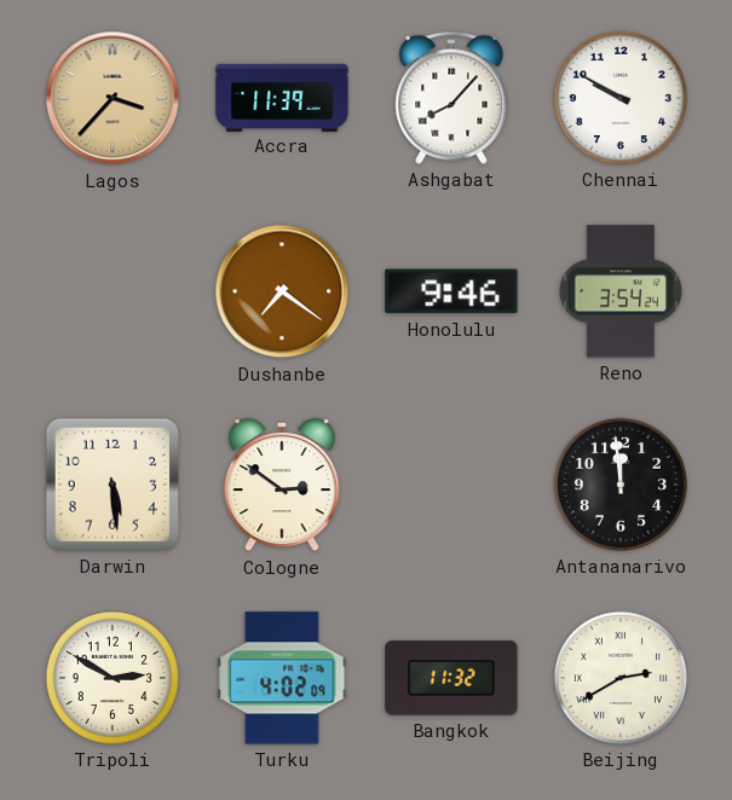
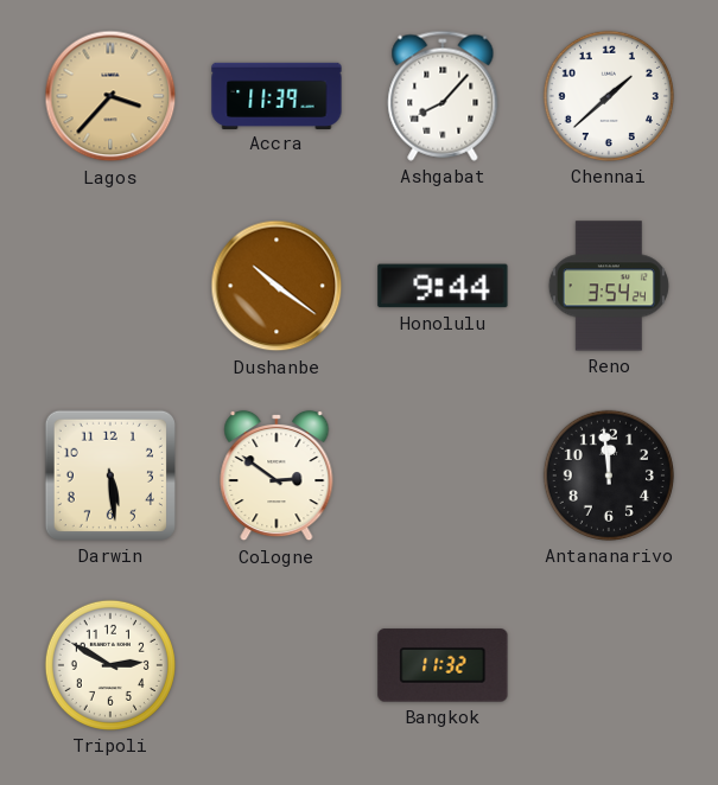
Chennai: 9:50 -> 1:38
Dushanbe: 7:21 -> 10:21
Honolulu: 9:46 -> 9:44
Turku: 4:02 -> none
Beijing: 2:40 -> none
